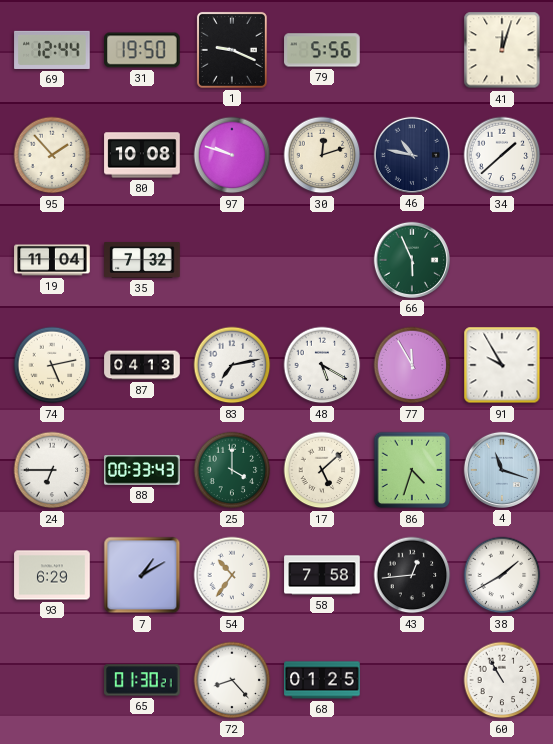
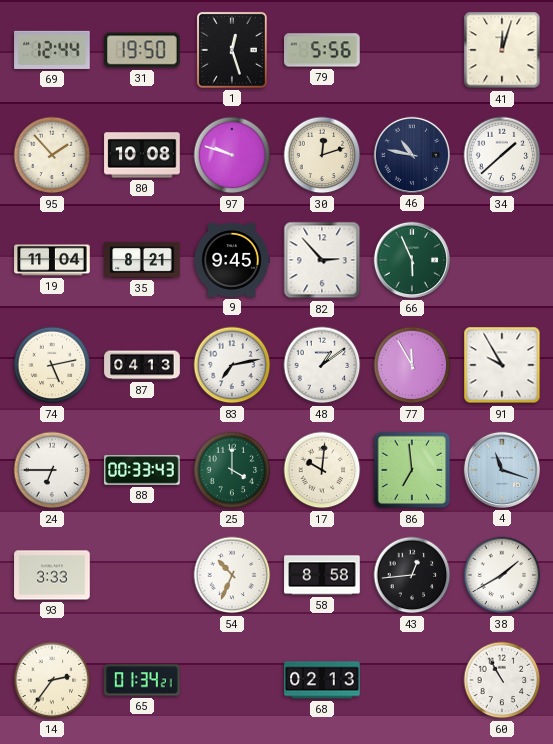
1: 9:19 -> 12:27
35: 7:32 -> 8:21
9: none -> 9:45
82: none -> 2:53
48: 5:20 -> 1:09
17: 5:08 -> 10:01
86: 4:33 -> 6:59
93: 6:29 -> 3:33
7: 1:10 -> none
54: 10:36 -> 10:34
58: 7:58 -> 8:58
14: none -> 2:36
65: 01:30 -> 01:34
72: 8:23 -> none
68: 01:25 -> 02:13
